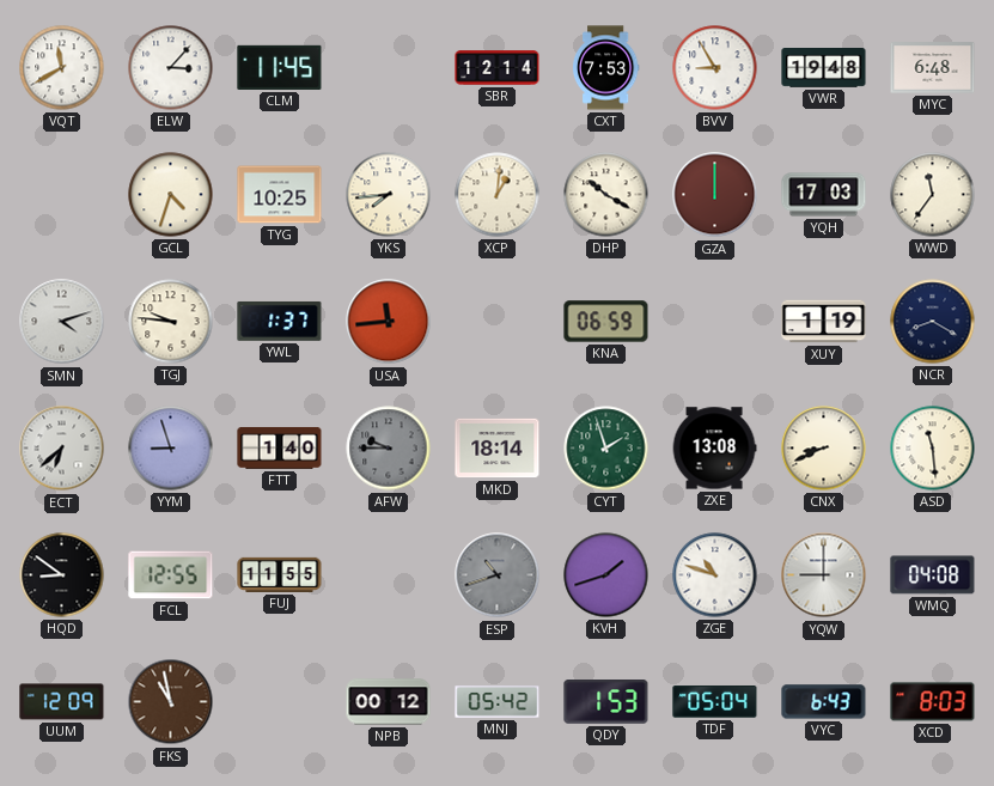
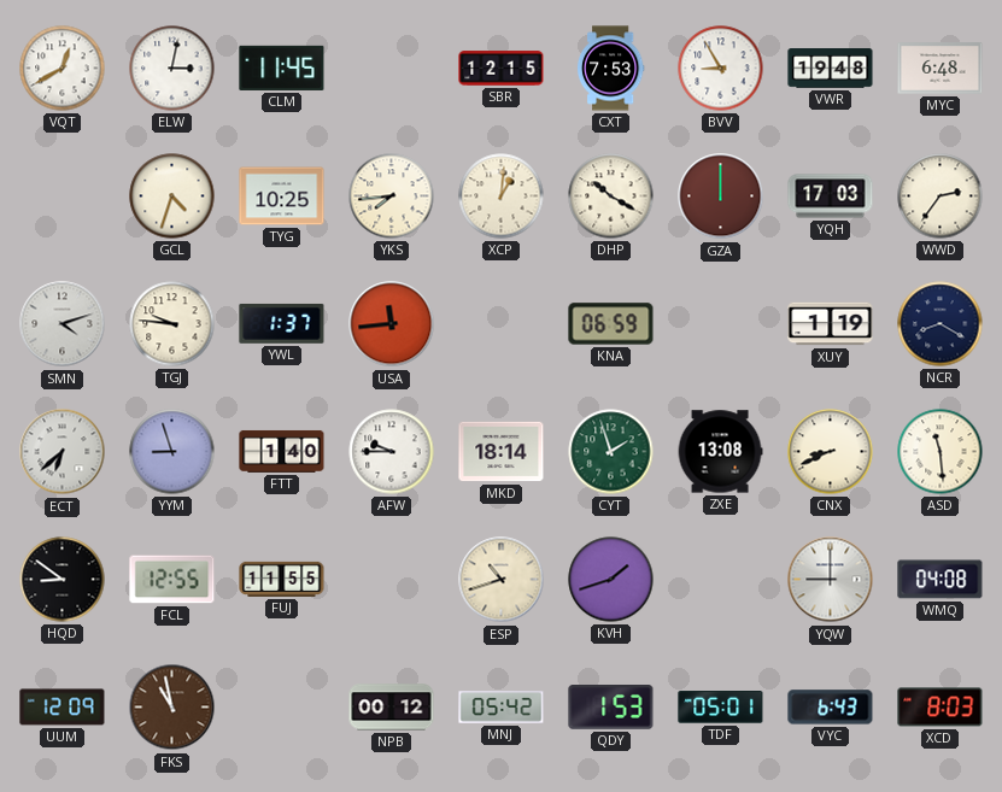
VQT: 11:40 -> 12:40
ELW: 3:07 -> 3:02
SBR: 12:14 -> 12:15
WWD: 11:36 -> 2:36
AFW dial: grey -> white
ESP dial: grey -> cream
ZGE: 10:48 -> none
TDF: 05:04 -> 05:01
